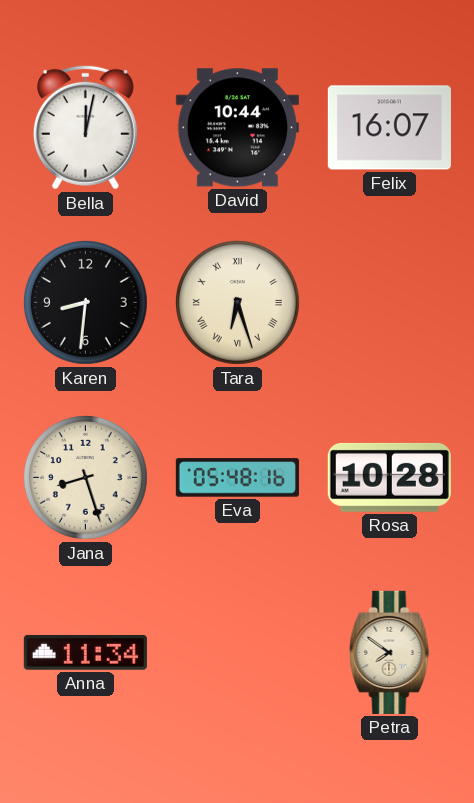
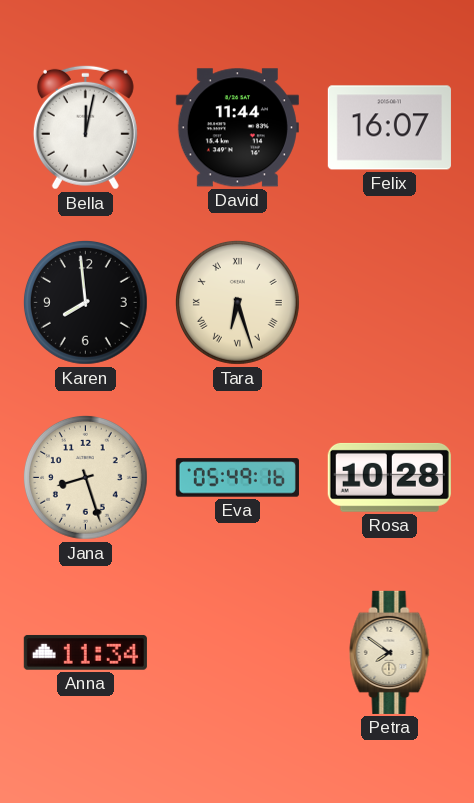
David: 10:44 -> 11:44
Karen: 8:31 -> 7:59
Eva: 05:48 -> 05:49
